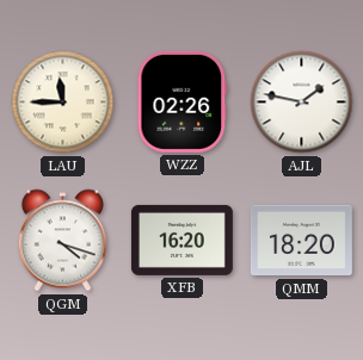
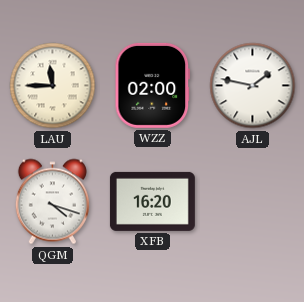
WZZ: 02:26 -> 02:00
QMM: 18:20 -> none
